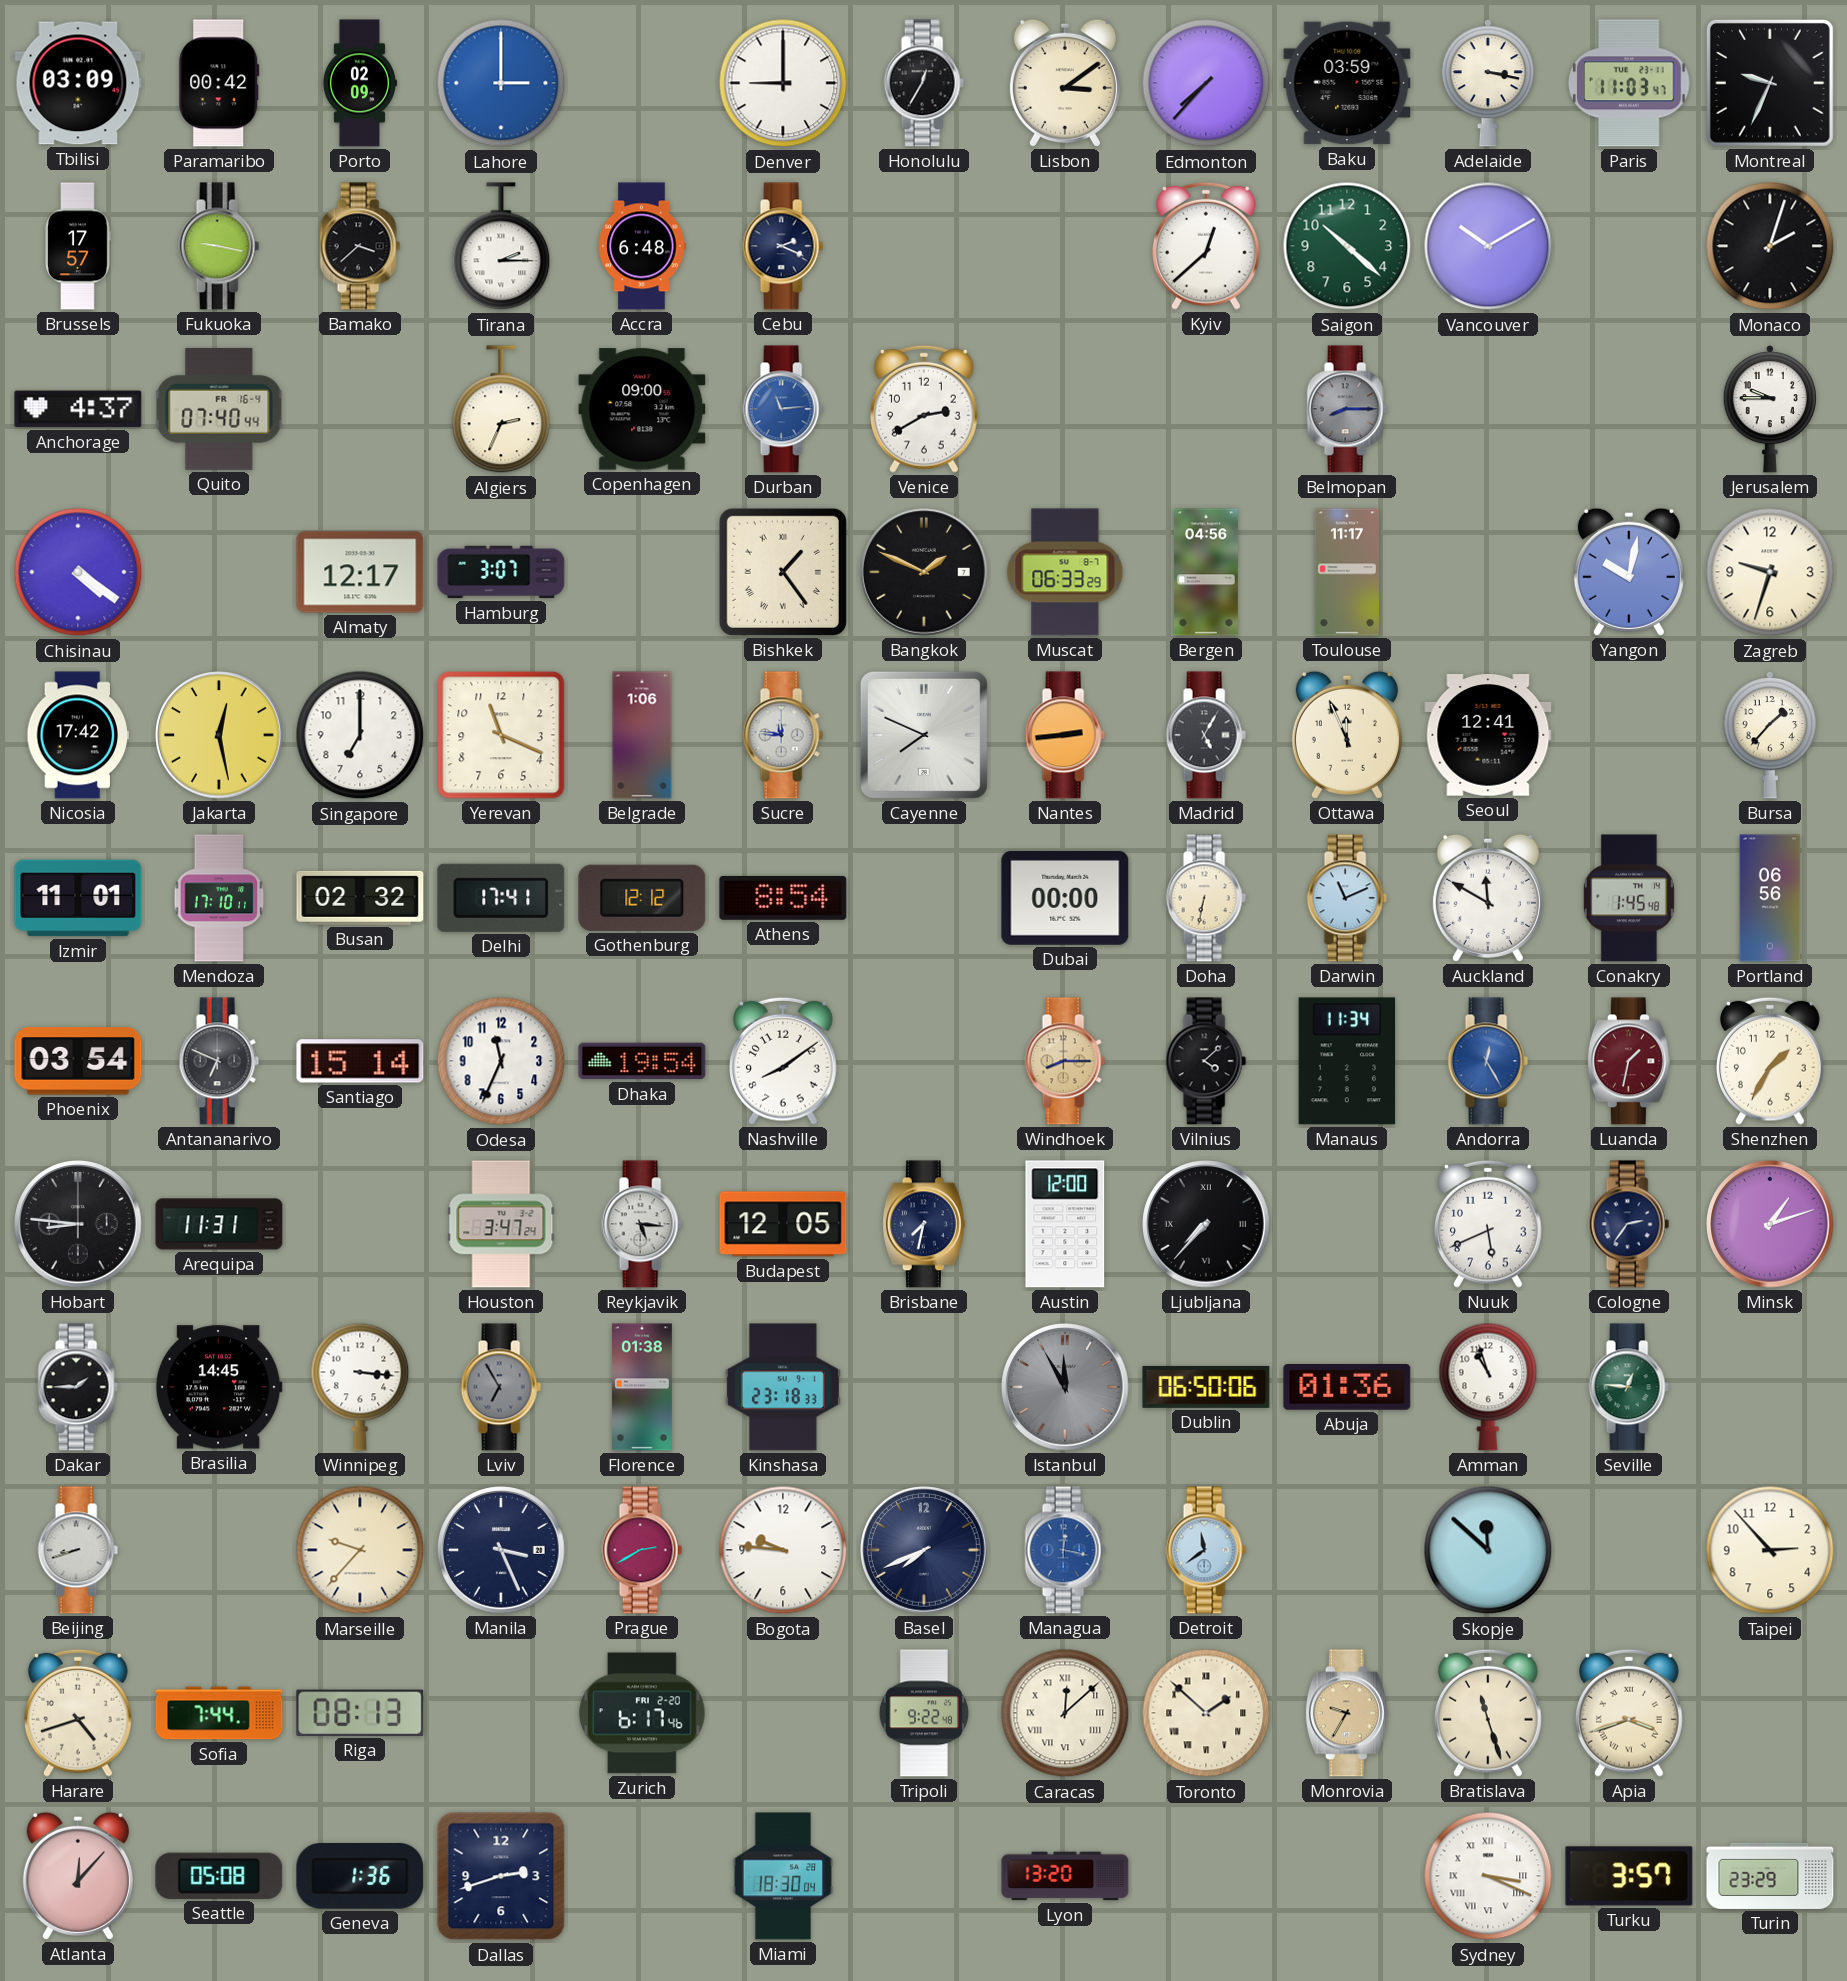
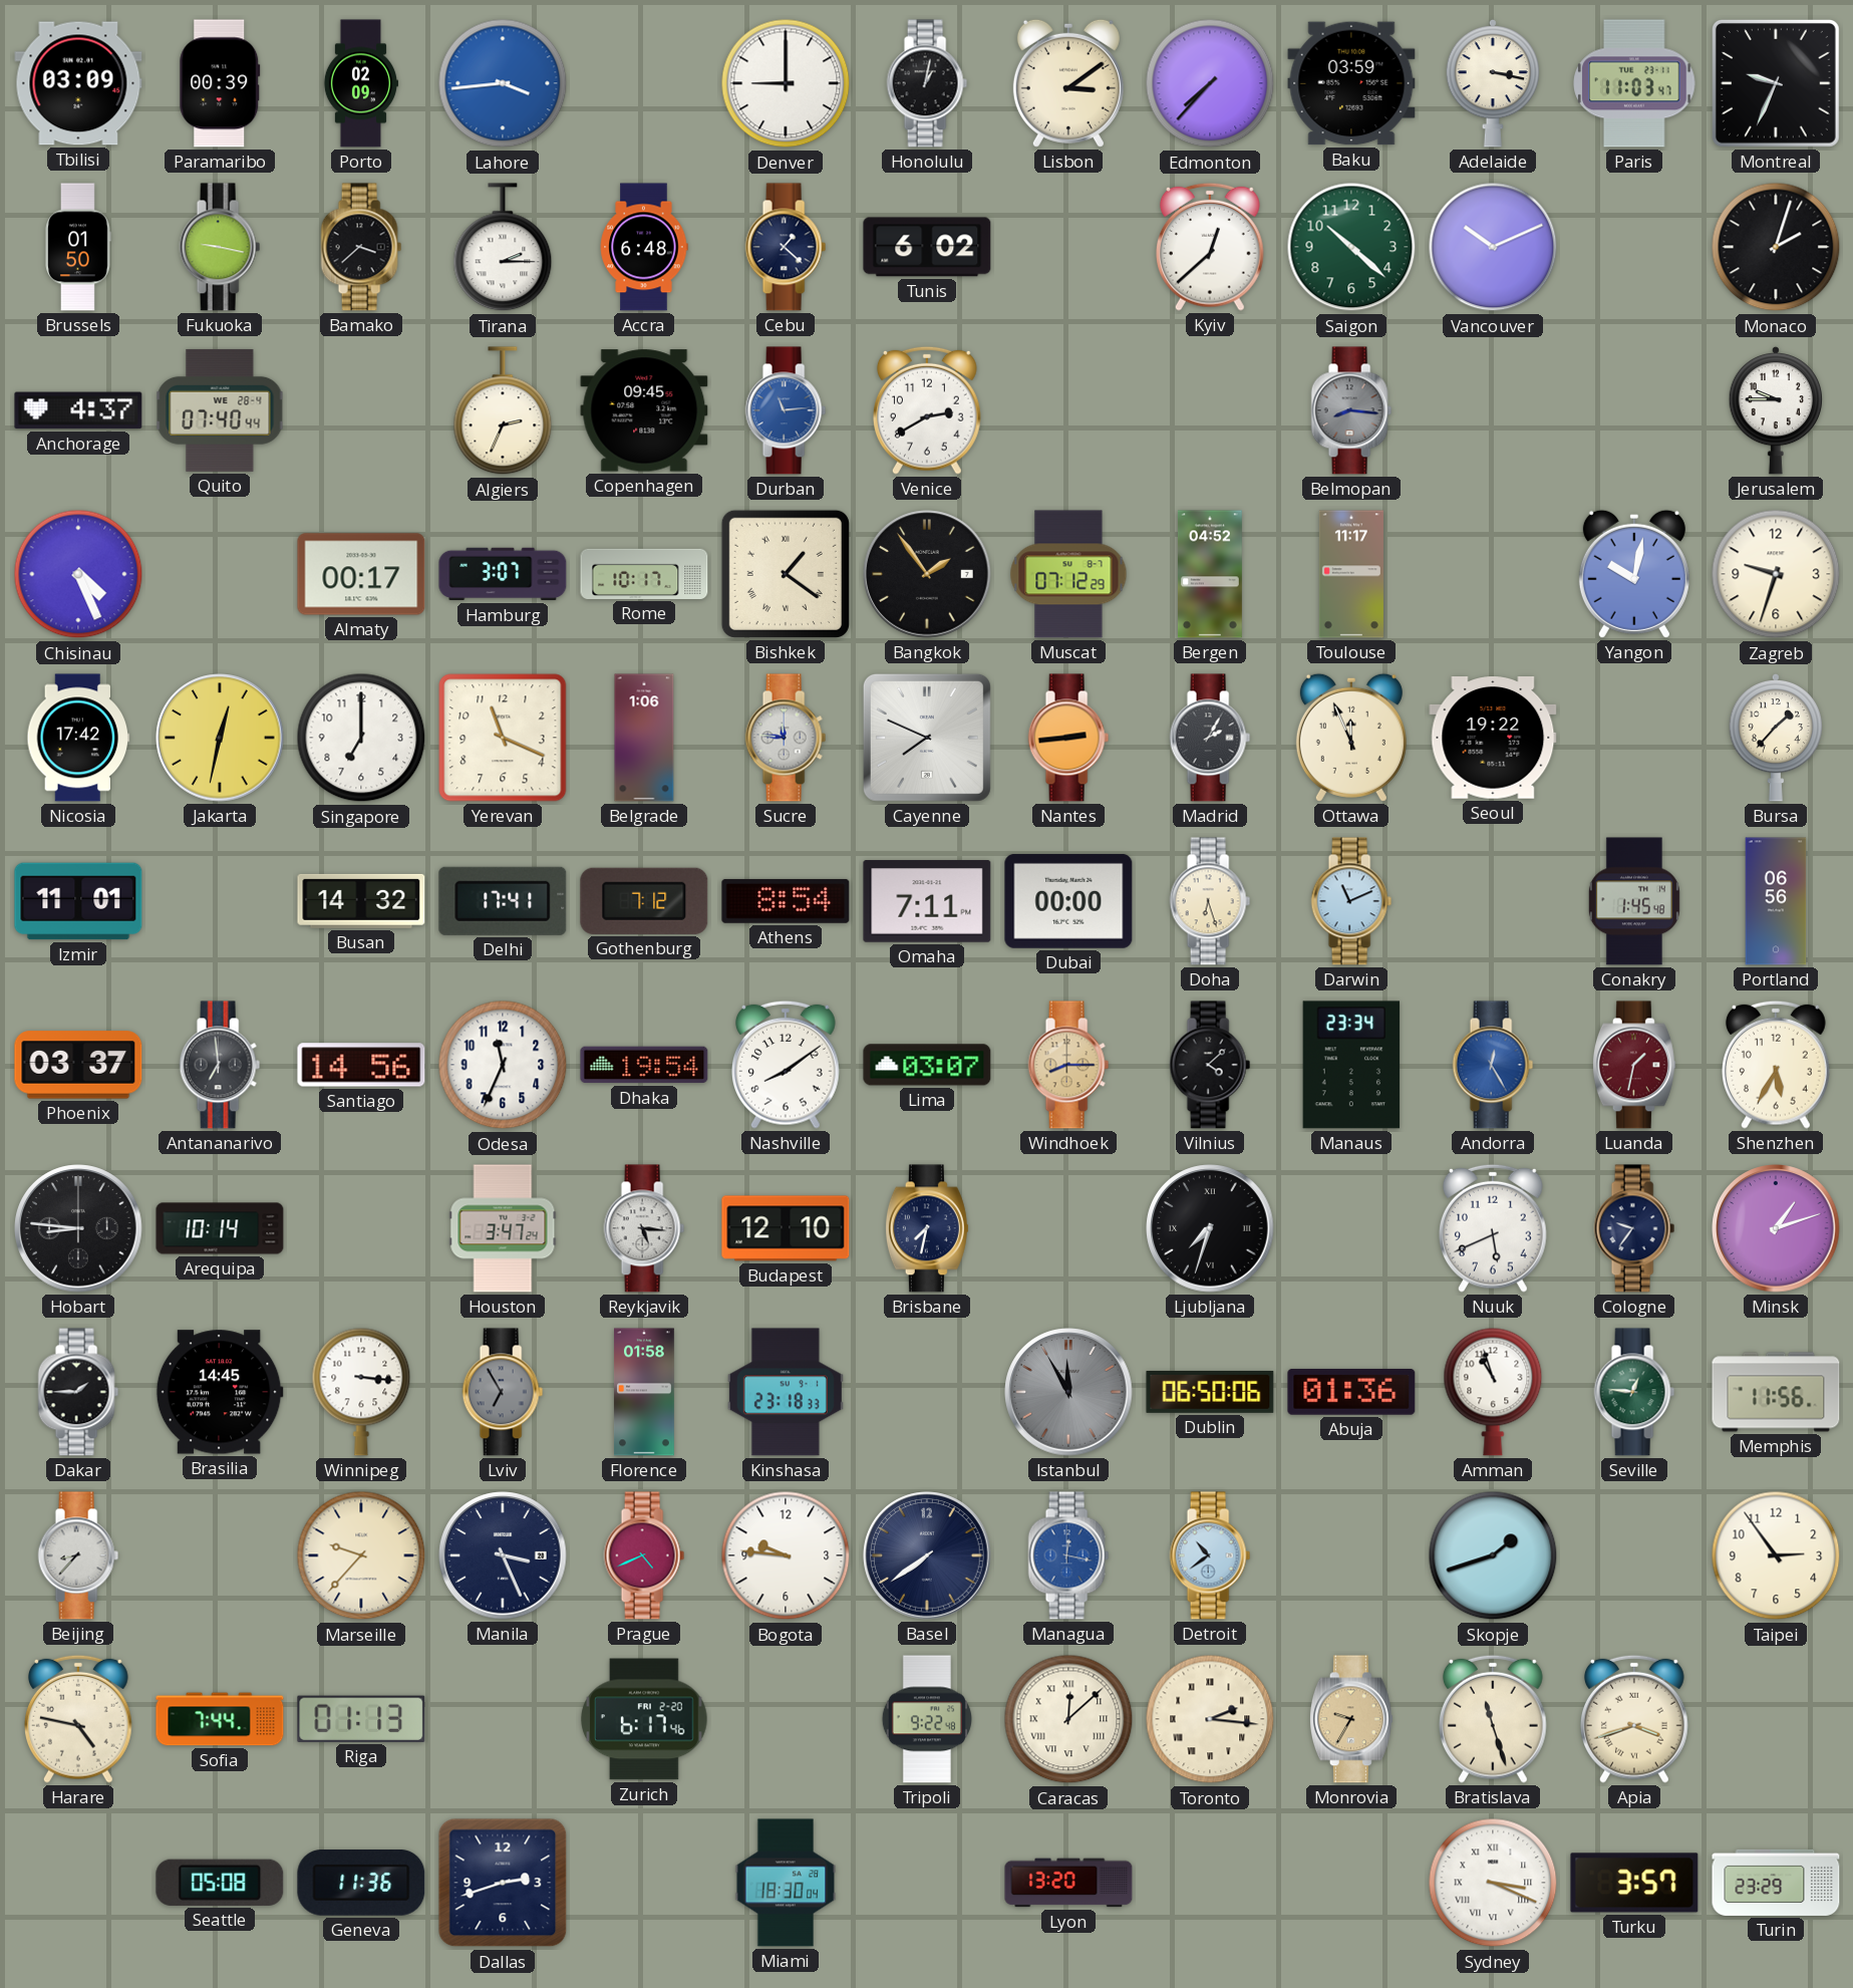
Paramaribo: 00:42 -> 00:39
Lahore: 3:00 -> 3:44
Honolulu: 12:35 -> 1:02
Brussels: 17:57 -> 01:50
Cebu: 2:19 -> 1:22
Tunis: none -> 6:02
Vancouver: 10:10 -> 10:11
Quito date: FR 16-4 -> WE 28-4
Copenhagen: 09:00 -> 09:45
Belmopan: 8:15 -> 8:16
Chisinau: 4:21 -> 4:26
Almaty: 12:17 -> 00:17
Rome: none -> 10:17
Bishkek: 1:24 -> 1:21
Bangkok: 1:49 -> 1:54
Muscat: 06:33 -> 07:12
Bergen: 04:56 -> 04:52
Jakarta: 12:28 -> 12:32
Madrid: 5:05 -> 2:05
Seoul: 12:41 -> 19:22
Mendoza: 17:10 -> none
Busan: 02:32 -> 14:32
Gothenburg: 12:12 -> 7:12
Omaha: none -> 7:11
Doha: 6:32 -> 6:27
Auckland: 11:50 -> none
Phoenix: 03:54 -> 03:37
Antananarivo: 6:49 -> 6:59
Santiago: 15:14 -> 14:56
Lima: none -> 03:07
Manaus: 11:34 -> 23:34
Shenzhen: 1:35 -> 5:35
Arequipa: 11:31 -> 10:14
Budapest: 12:05 -> 12:10
Austin: 12:00 -> none
Ljubljana: 7:37 -> 7:33
Cologne: 2:36 -> 9:36
Florence: 01:38 -> 01:58
Memphis: none -> 11:56
Beijing: 8:42 -> 8:37
Prague: 2:40 -> 4:41
Basel: 7:41 -> 7:39
Detroit: 11:39 -> 10:39
Skopje: 11:52 -> 1:42
Taipei: 2:53 -> 2:54
Harare: 4:42 -> 4:47
Riga: 08:13 -> 01:13
Toronto: 1:52 -> 2:16
Atlanta: 12:07 -> none
Geneva: 1:36 -> 11:36
